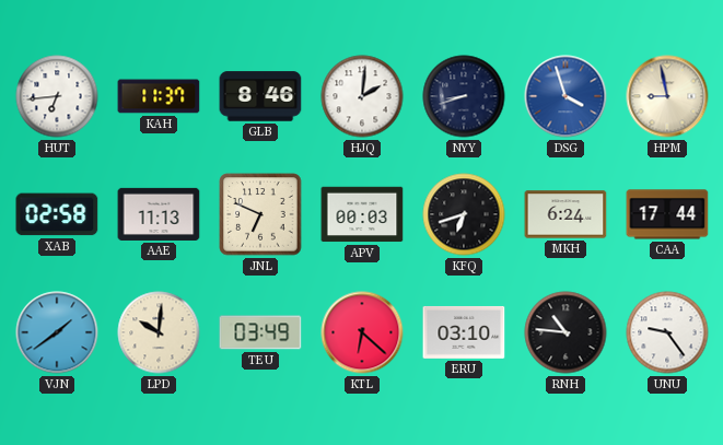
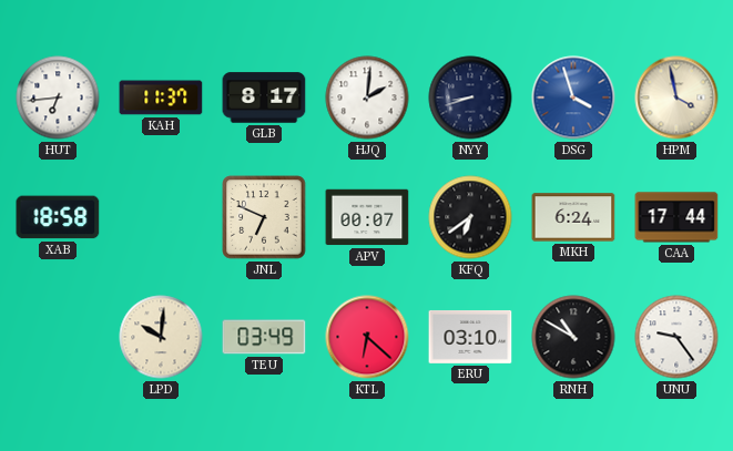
GLB: 8:46 -> 8:17
HPM: 8:58 -> 3:58
XAB: 02:58 -> 18:58
AAE: 11:13 -> none
APV: 00:03 -> 00:07
KFQ: 6:42 -> 6:39
VJN: 1:39 -> none
RNH: 10:46 -> 10:50
